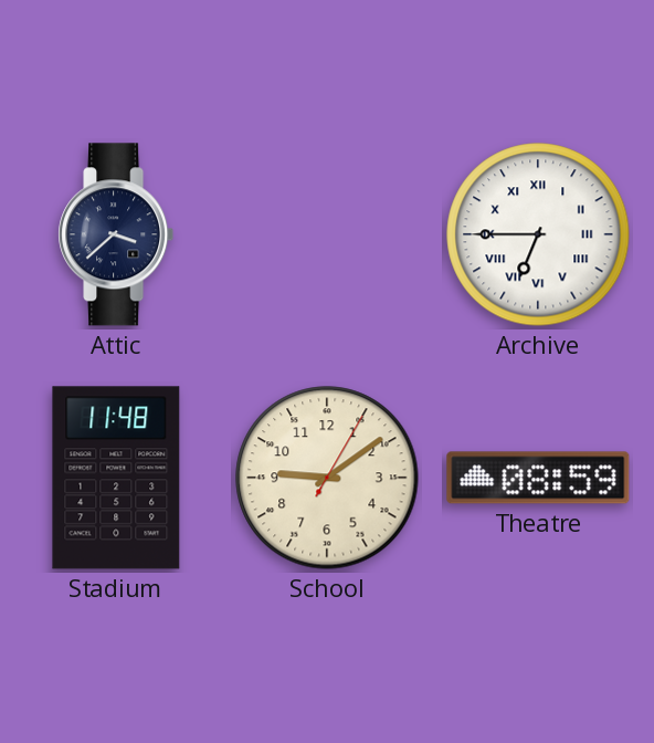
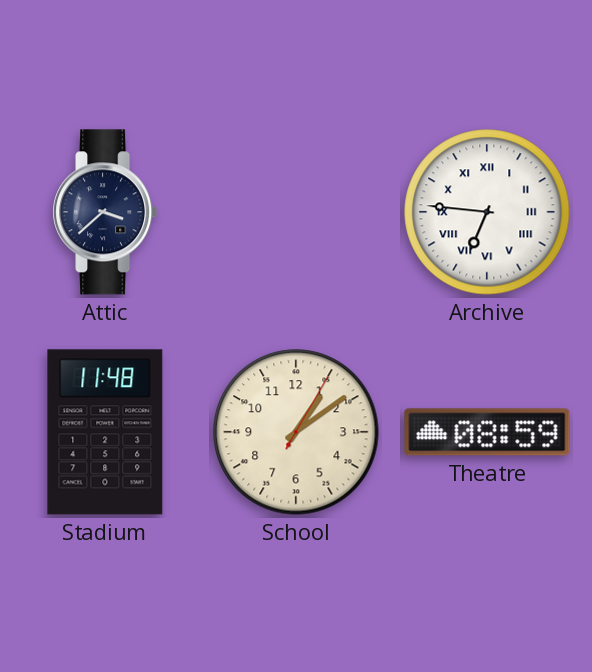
Archive: 6:45 -> 6:46
School: 9:09 -> 1:09
